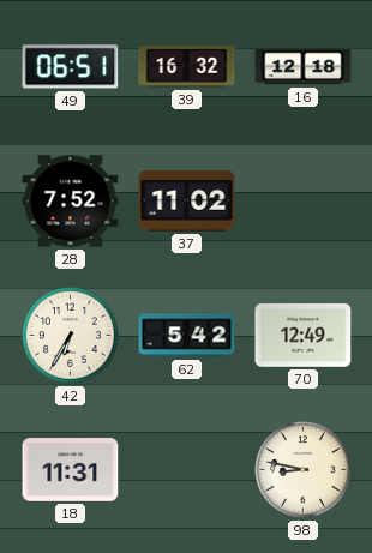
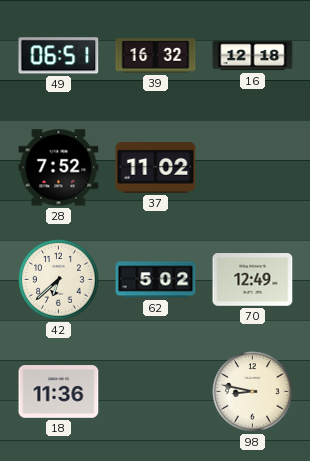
42: 6:35 -> 6:38
62: 5:42 -> 5:02
18: 11:31 -> 11:36
